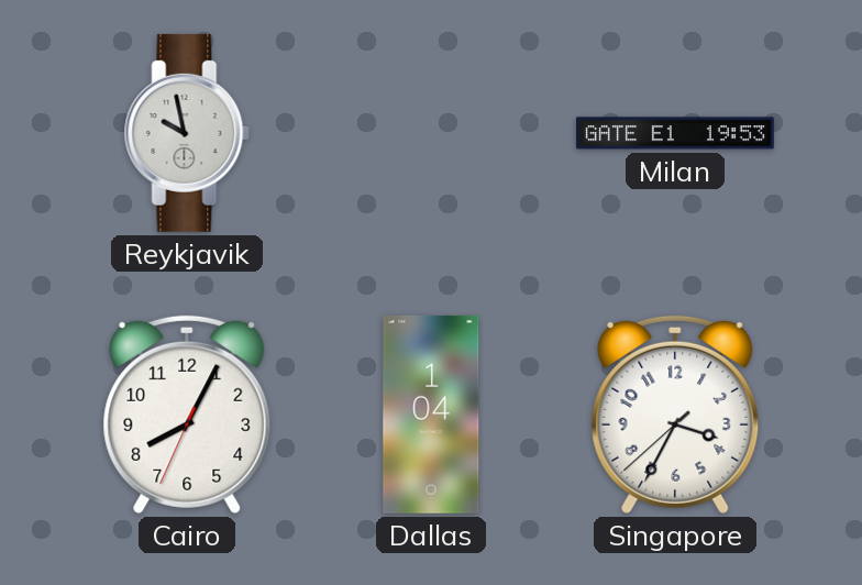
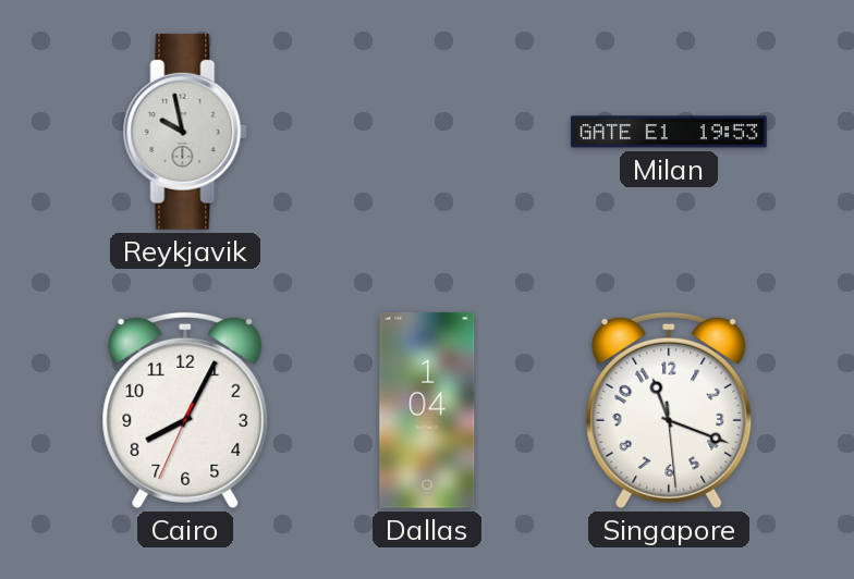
Singapore: 3:34 -> 11:18
